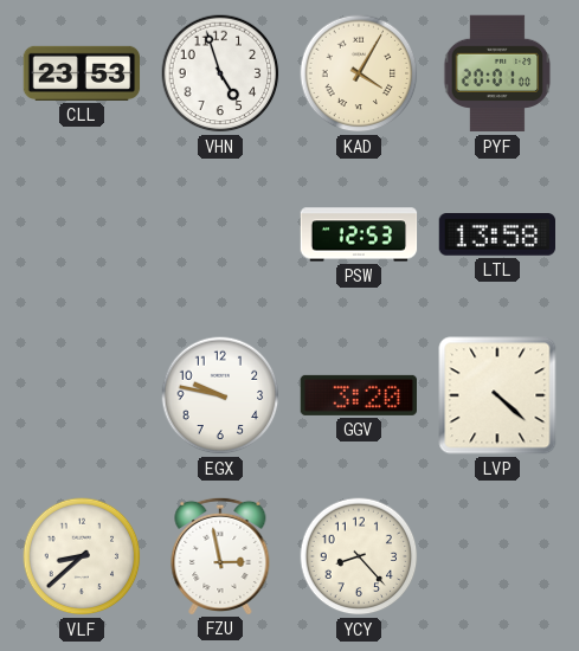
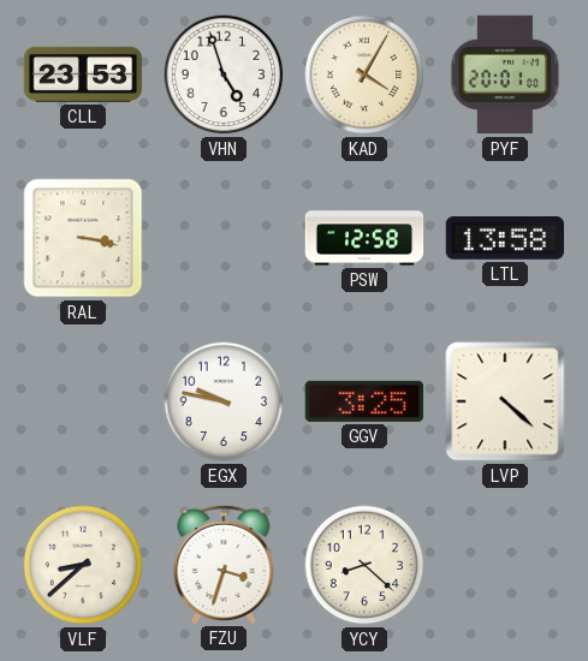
RAL: none -> 3:17
PSW: 12:53 -> 12:58
GGV: 3:20 -> 3:25
FZU: 2:58 -> 3:33
YCY: 8:23 -> 8:22
